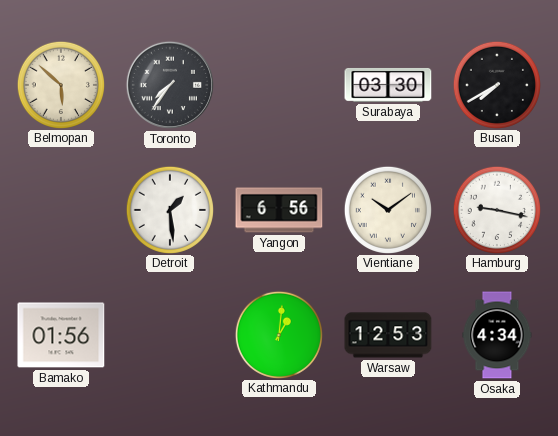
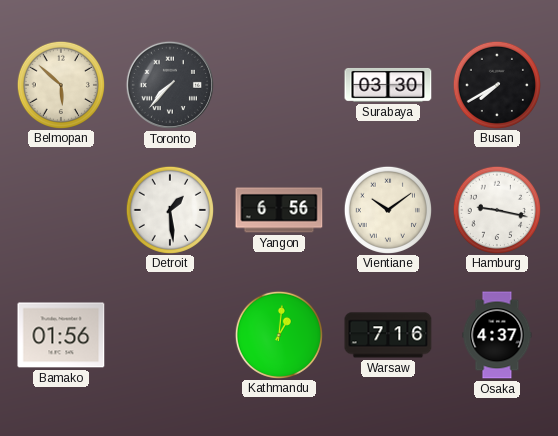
Toronto: 7:36 -> 7:37
Warsaw: 12:53 -> 7:16
Osaka: 4:34 -> 4:37
